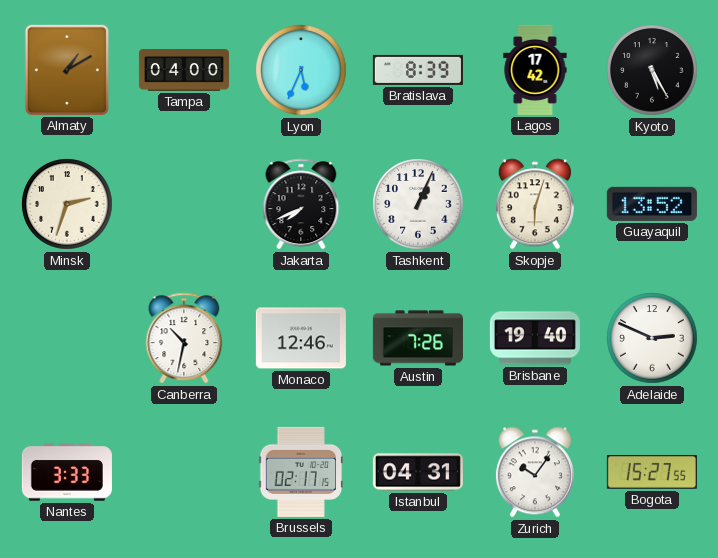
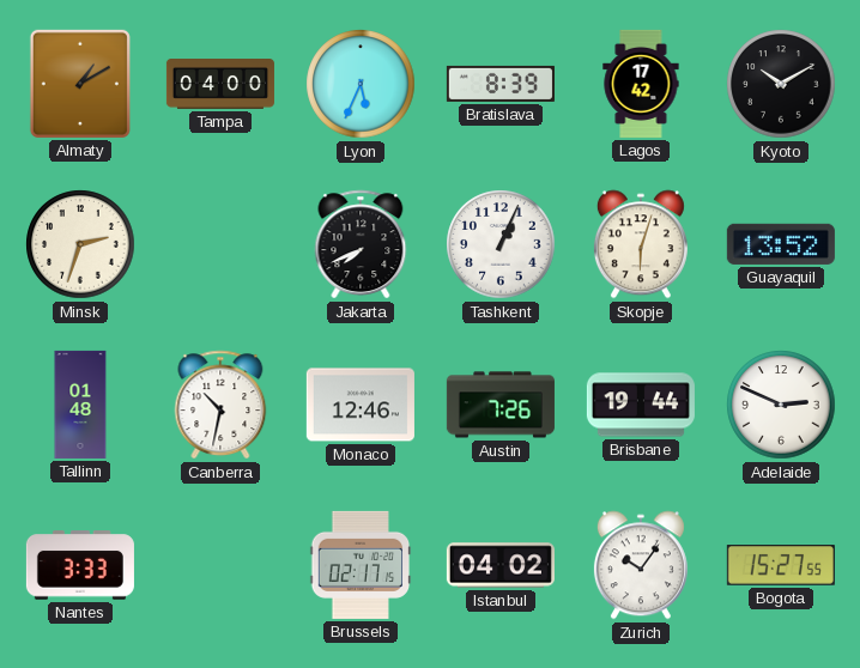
Kyoto: 5:25 -> 10:10
Tallinn: none -> 01:48
Brisbane: 19:40 -> 19:44
Istanbul: 04:31 -> 04:02
